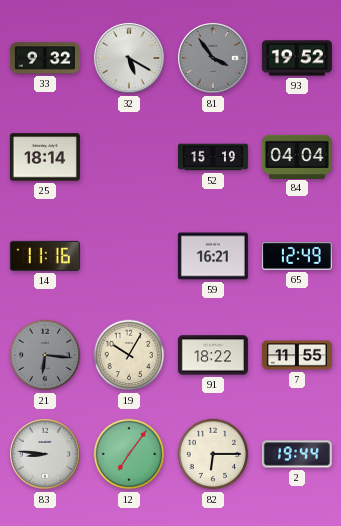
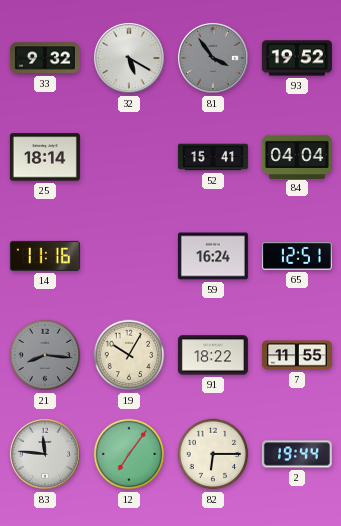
52: 15:19 -> 15:41
59: 16:21 -> 16:24
65: 12:49 -> 12:51
21: 6:16 -> 8:16
83: 8:46 -> 11:46
